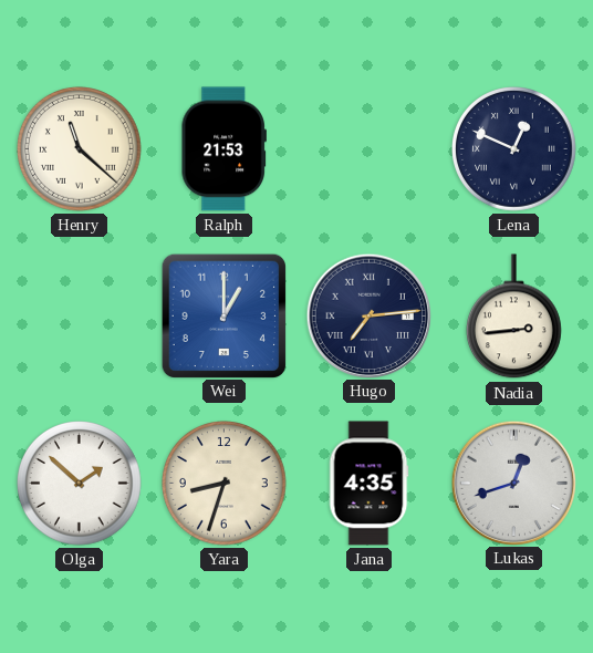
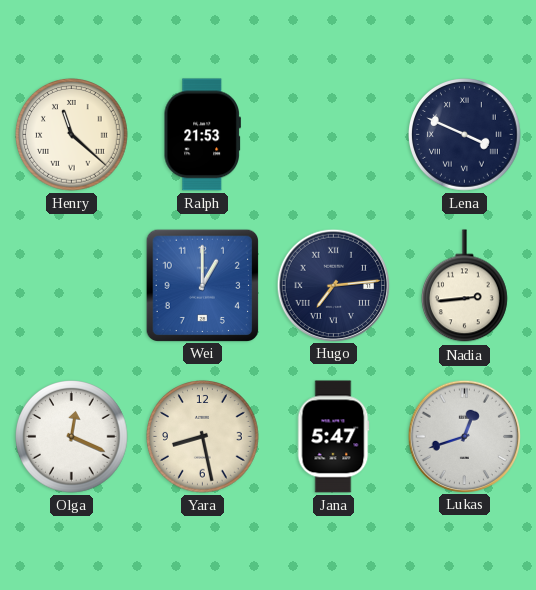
Lena: 12:49 -> 3:49
Olga: 1:52 -> 12:19
Yara: 8:33 -> 8:28
Jana: 4:35 -> 5:47
